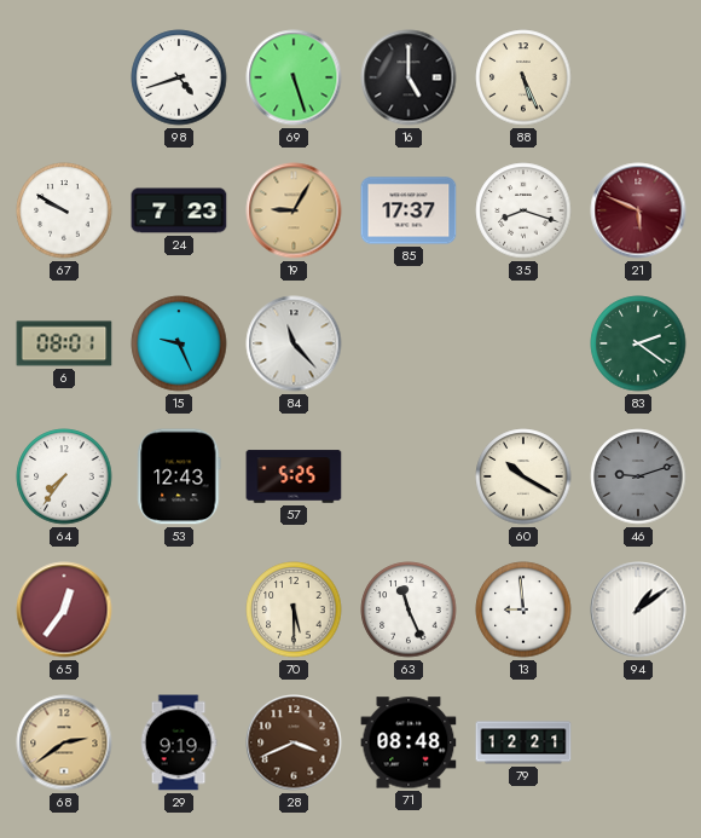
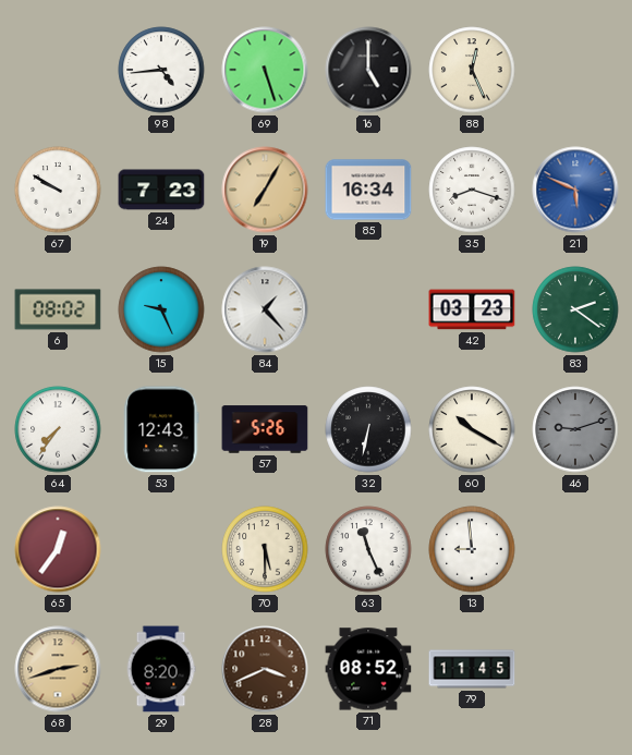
98: 4:42 -> 4:44
88: 5:26 -> 12:26
19: 9:05 -> 7:05
85: 17:37 -> 16:34
21 dial: burgundy -> blue
6: 08:01 -> 08:02
84: 11:23 -> 1:23
42: none -> 03:23
57: 5:25 -> 5:26
32: none -> 6:32
94: 1:09 -> none
68: 2:39 -> 2:42
29: 9:19 -> 8:20
71: 08:48 -> 08:52
79: 12:21 -> 11:45
